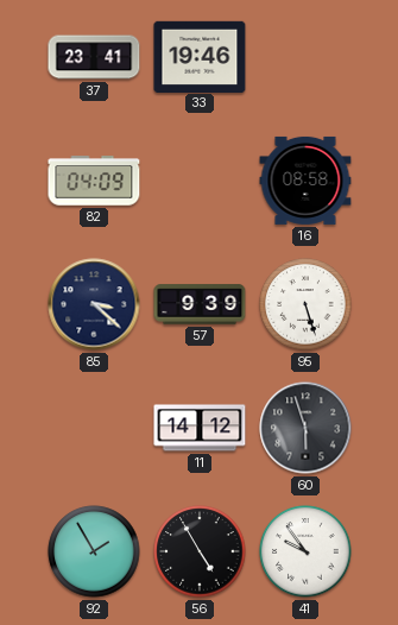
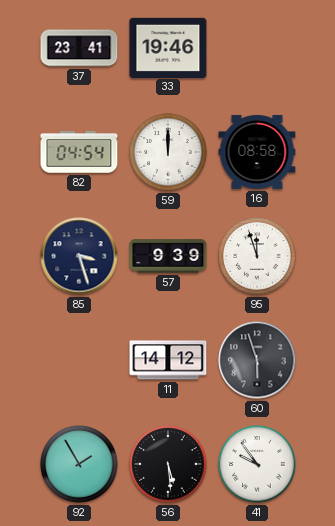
82: 04:09 -> 04:54
59: none -> 12:00
85: 3:22 -> 3:27
95: 5:27 -> 11:57
56: 4:55 -> 5:29
